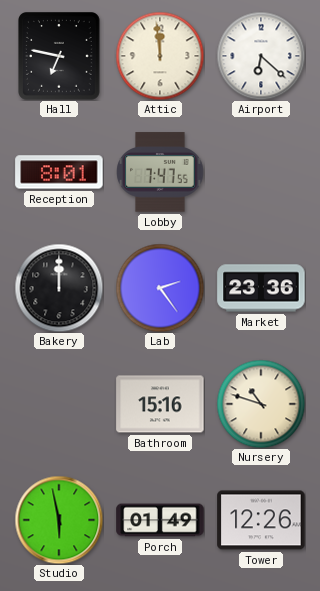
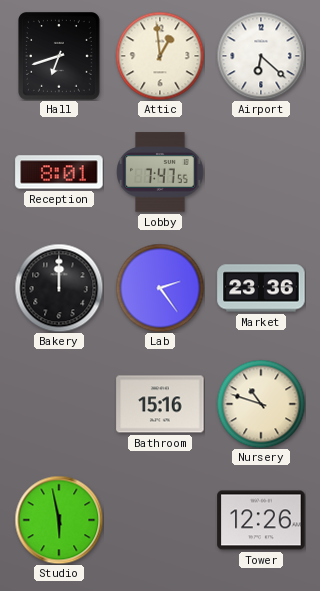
Hall: 6:47 -> 6:42
Attic: 11:59 -> 12:59
Porch: 01:49 -> none
